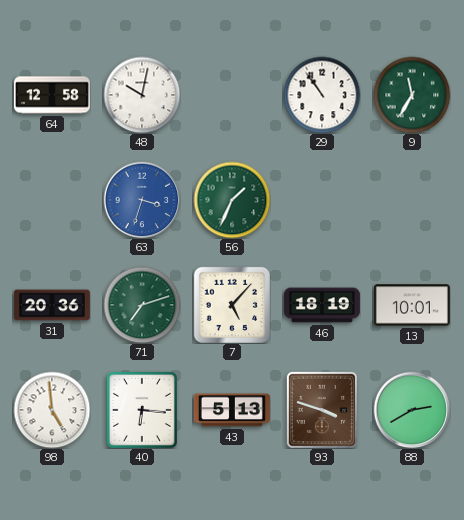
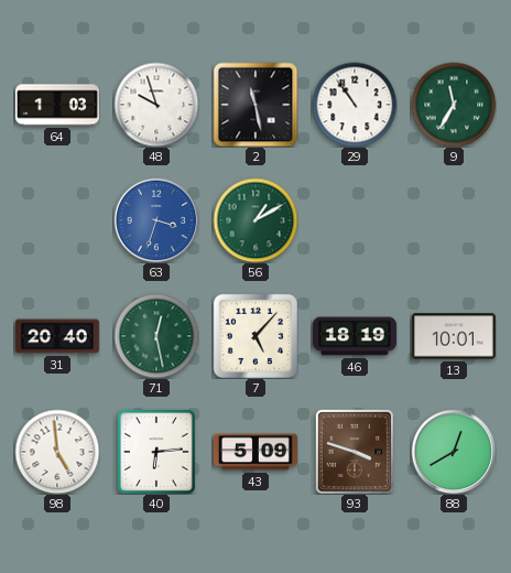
64: 12:58 -> 1:03
48: 10:02 -> 9:57
2: none -> 11:28
56: 1:34 -> 1:10
31: 20:36 -> 20:40
71: 7:12 -> 12:28
40: 6:16 -> 6:14
43: 5:13 -> 5:09
88: 2:40 -> 12:40
